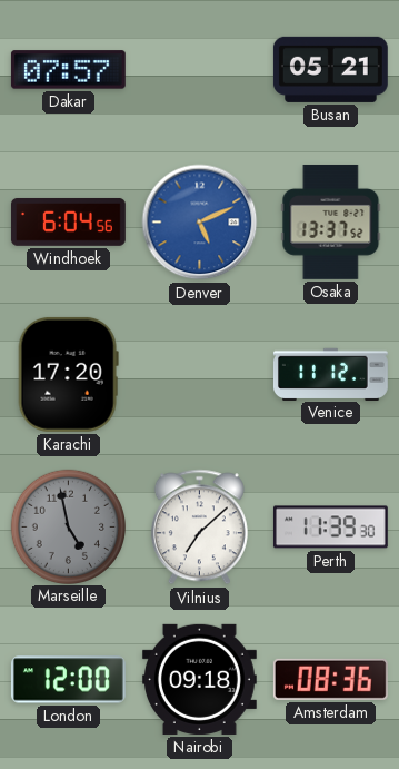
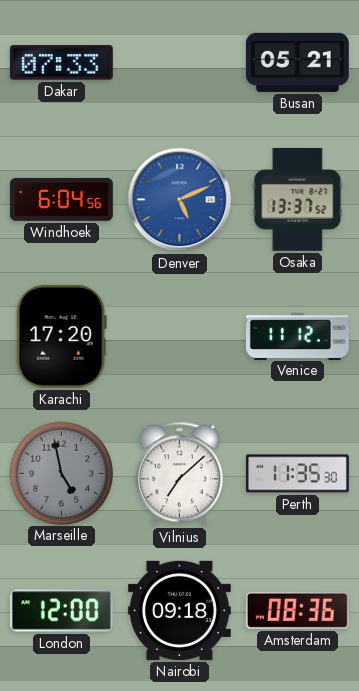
Dakar: 07:57 -> 07:33
Perth: 11:39 -> 11:35
